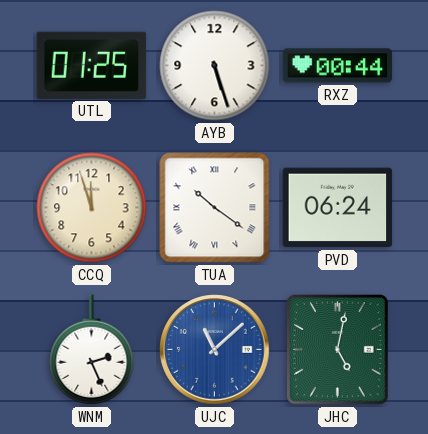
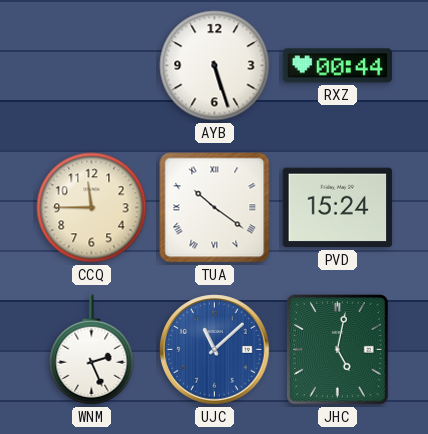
UTL: 01:25 -> none
CCQ: 11:57 -> 11:45
PVD: 06:24 -> 15:24
